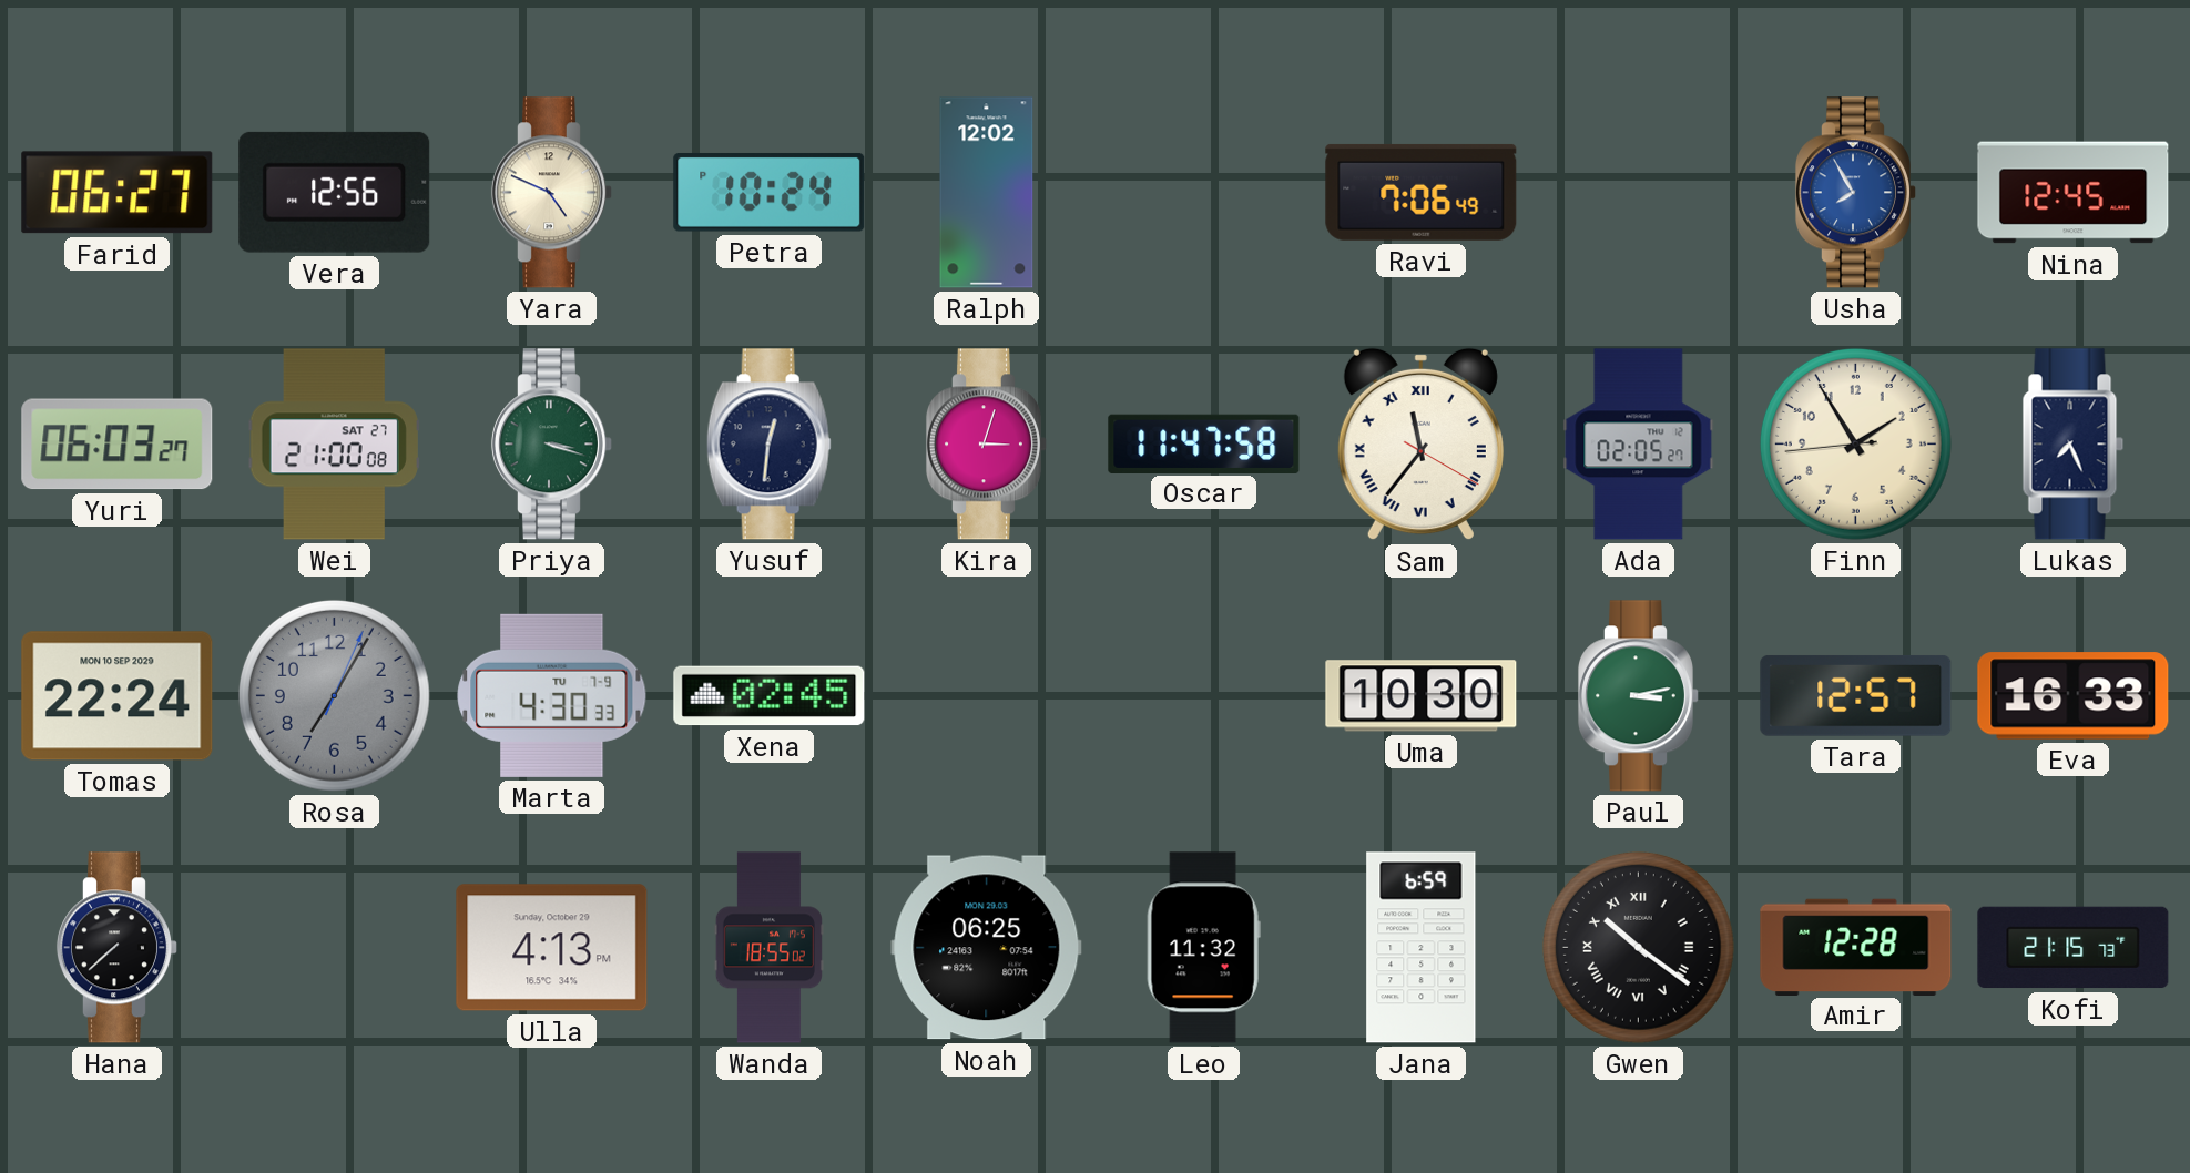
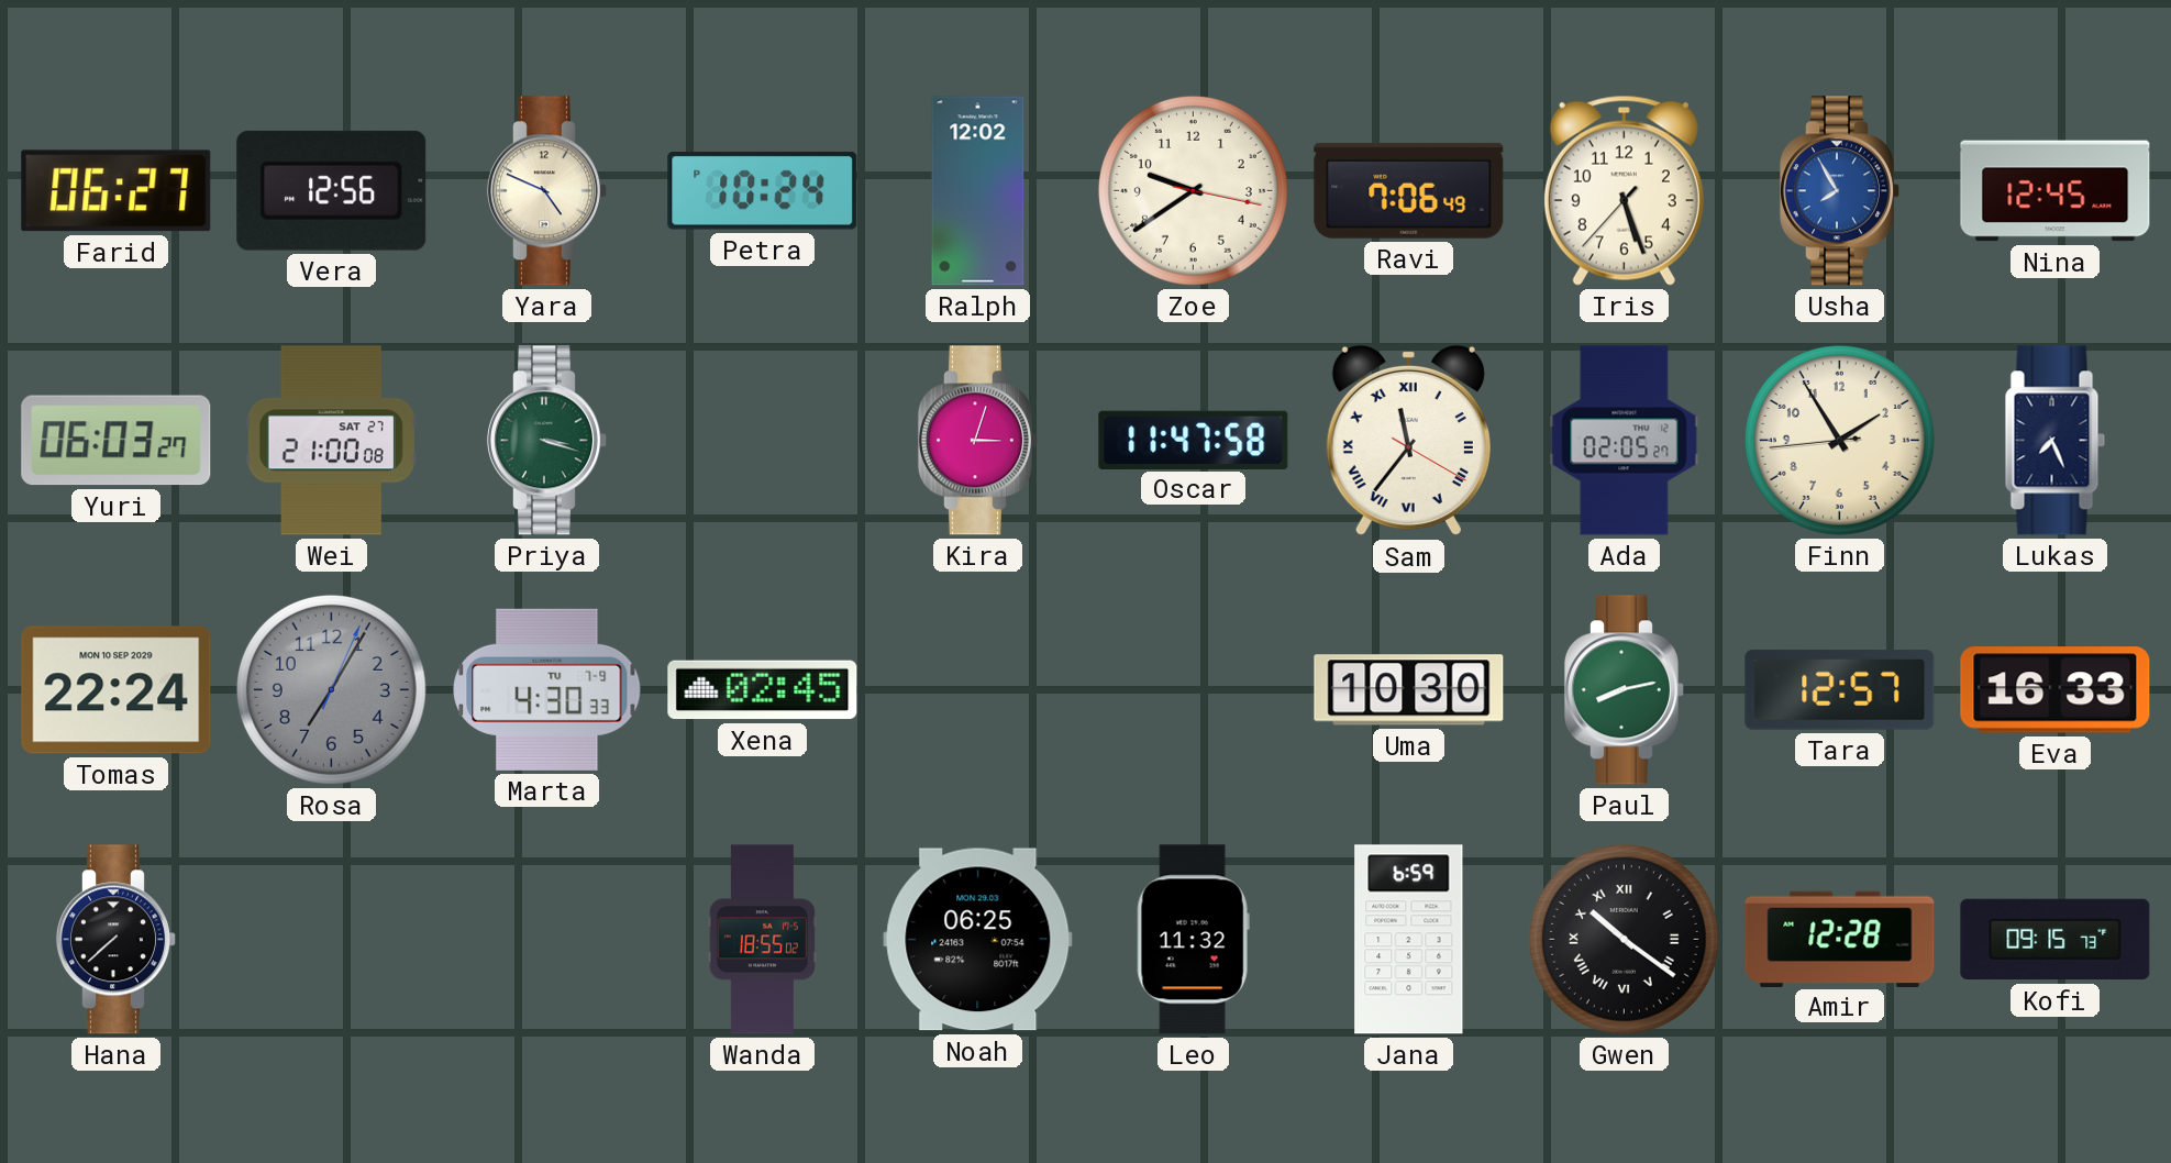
Zoe: none -> 9:39
Iris: none -> 5:26
Yusuf: 12:31 -> none
Paul: 3:13 -> 8:13
Ulla: 4:13 -> none
Kofi: 21:15 -> 09:15
